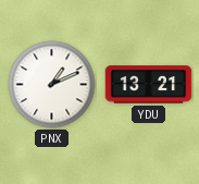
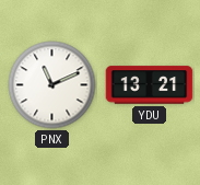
PNX: 1:11 -> 11:11
